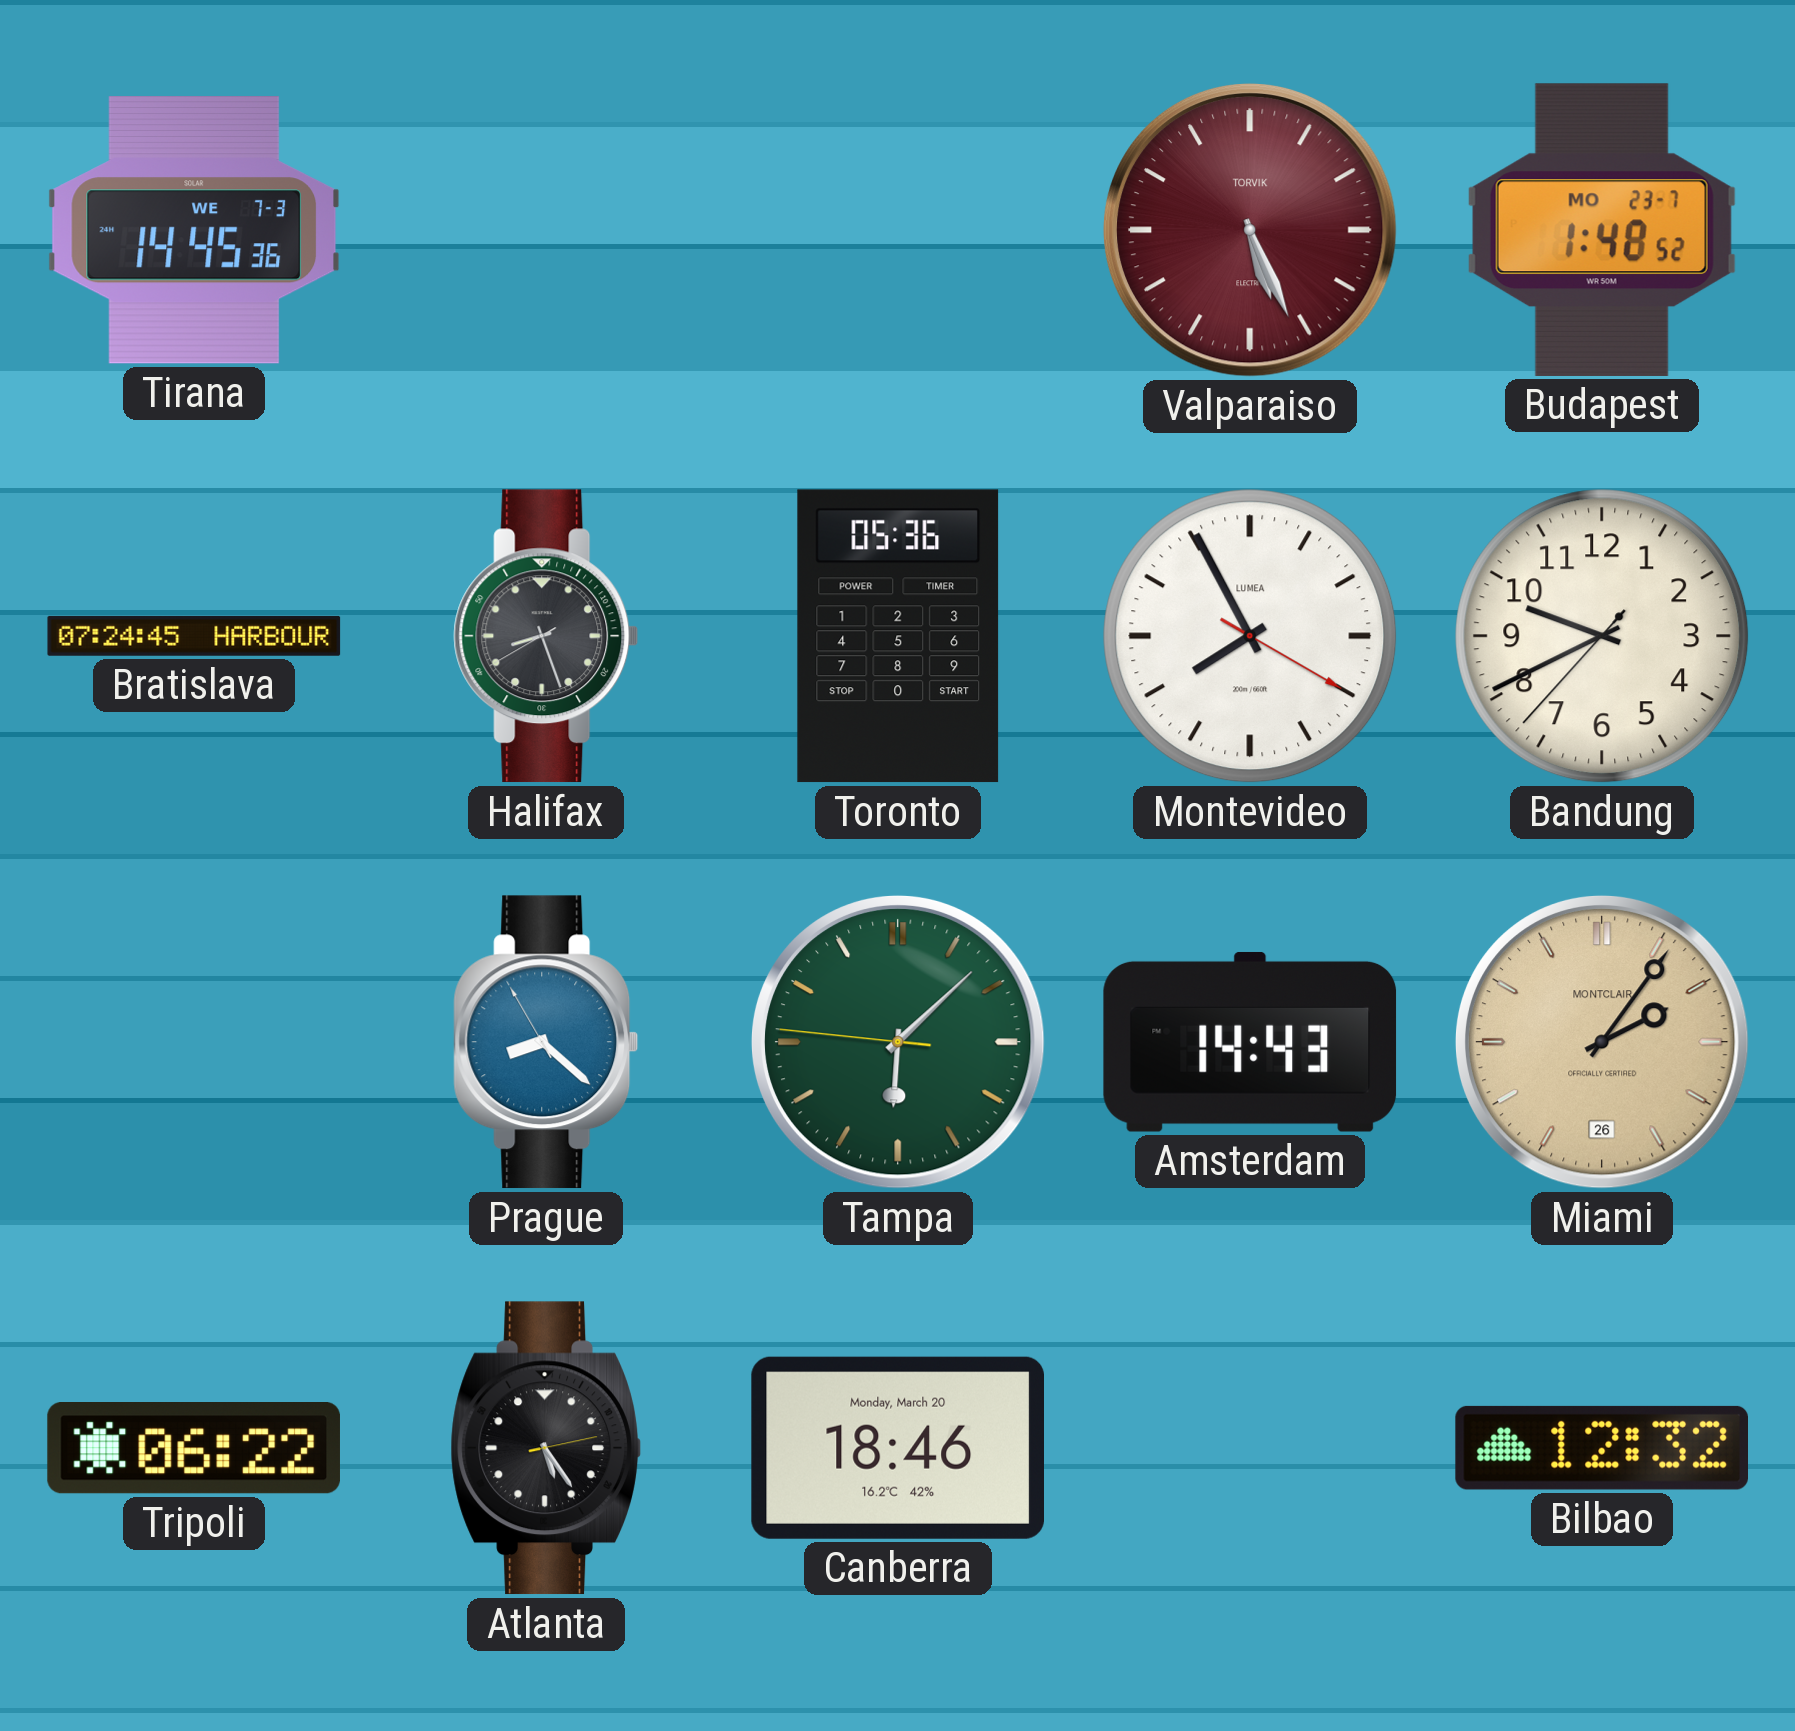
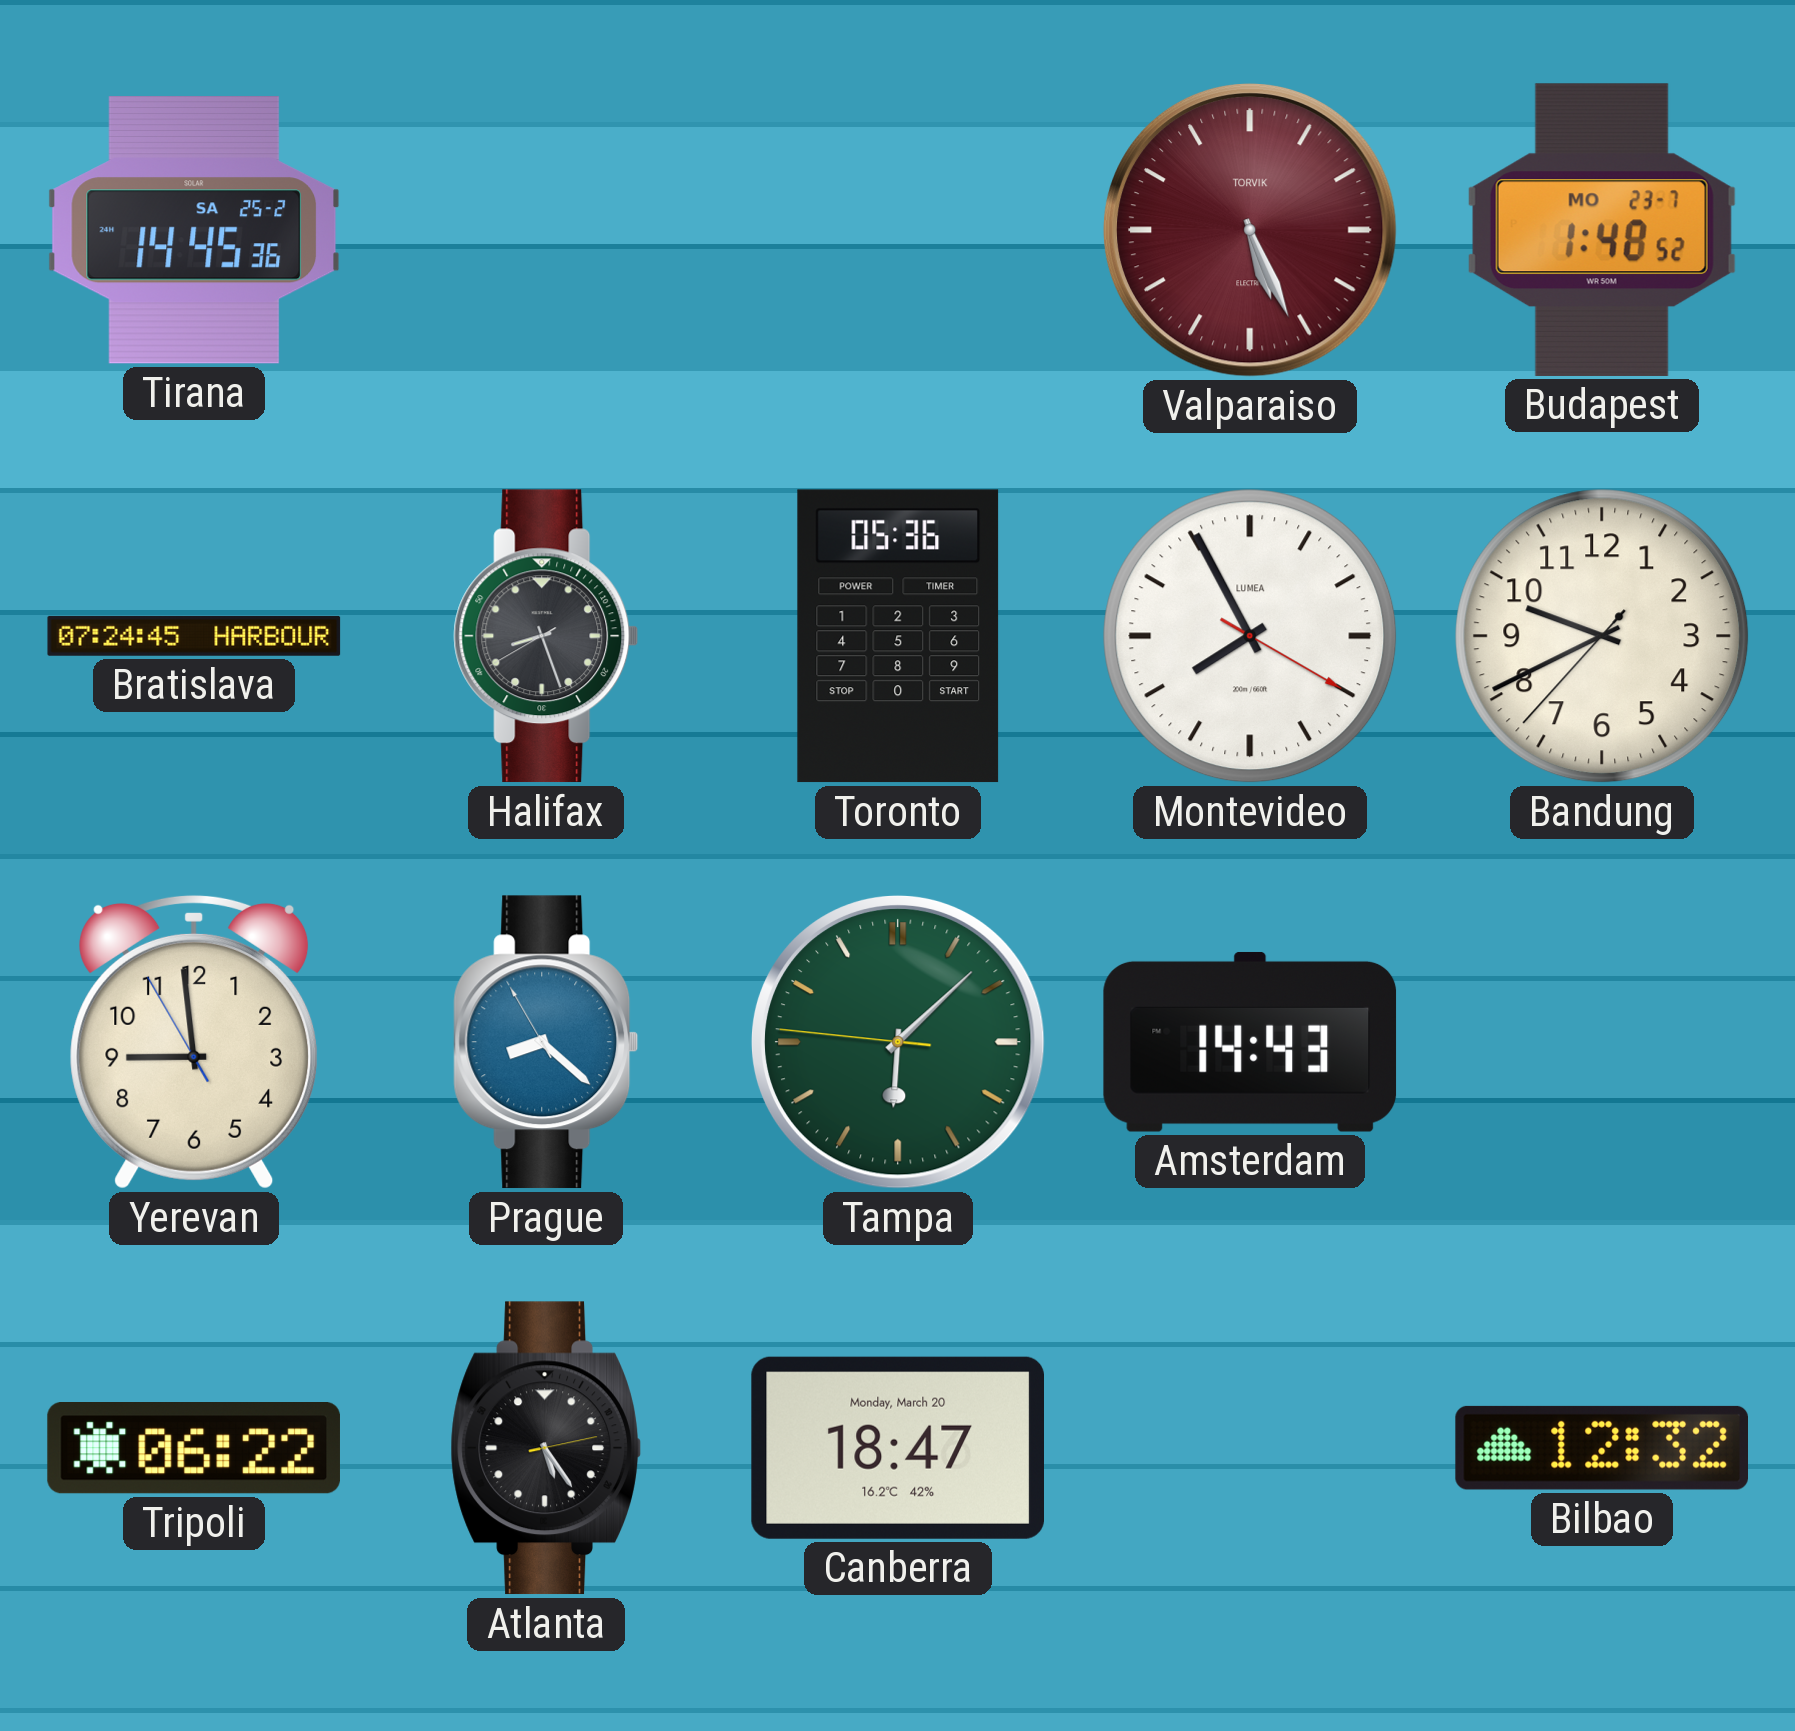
Tirana date: WE 7-3 -> SA 25-2
Yerevan: none -> 8:58
Miami: 2:06 -> none
Canberra: 18:46 -> 18:47
